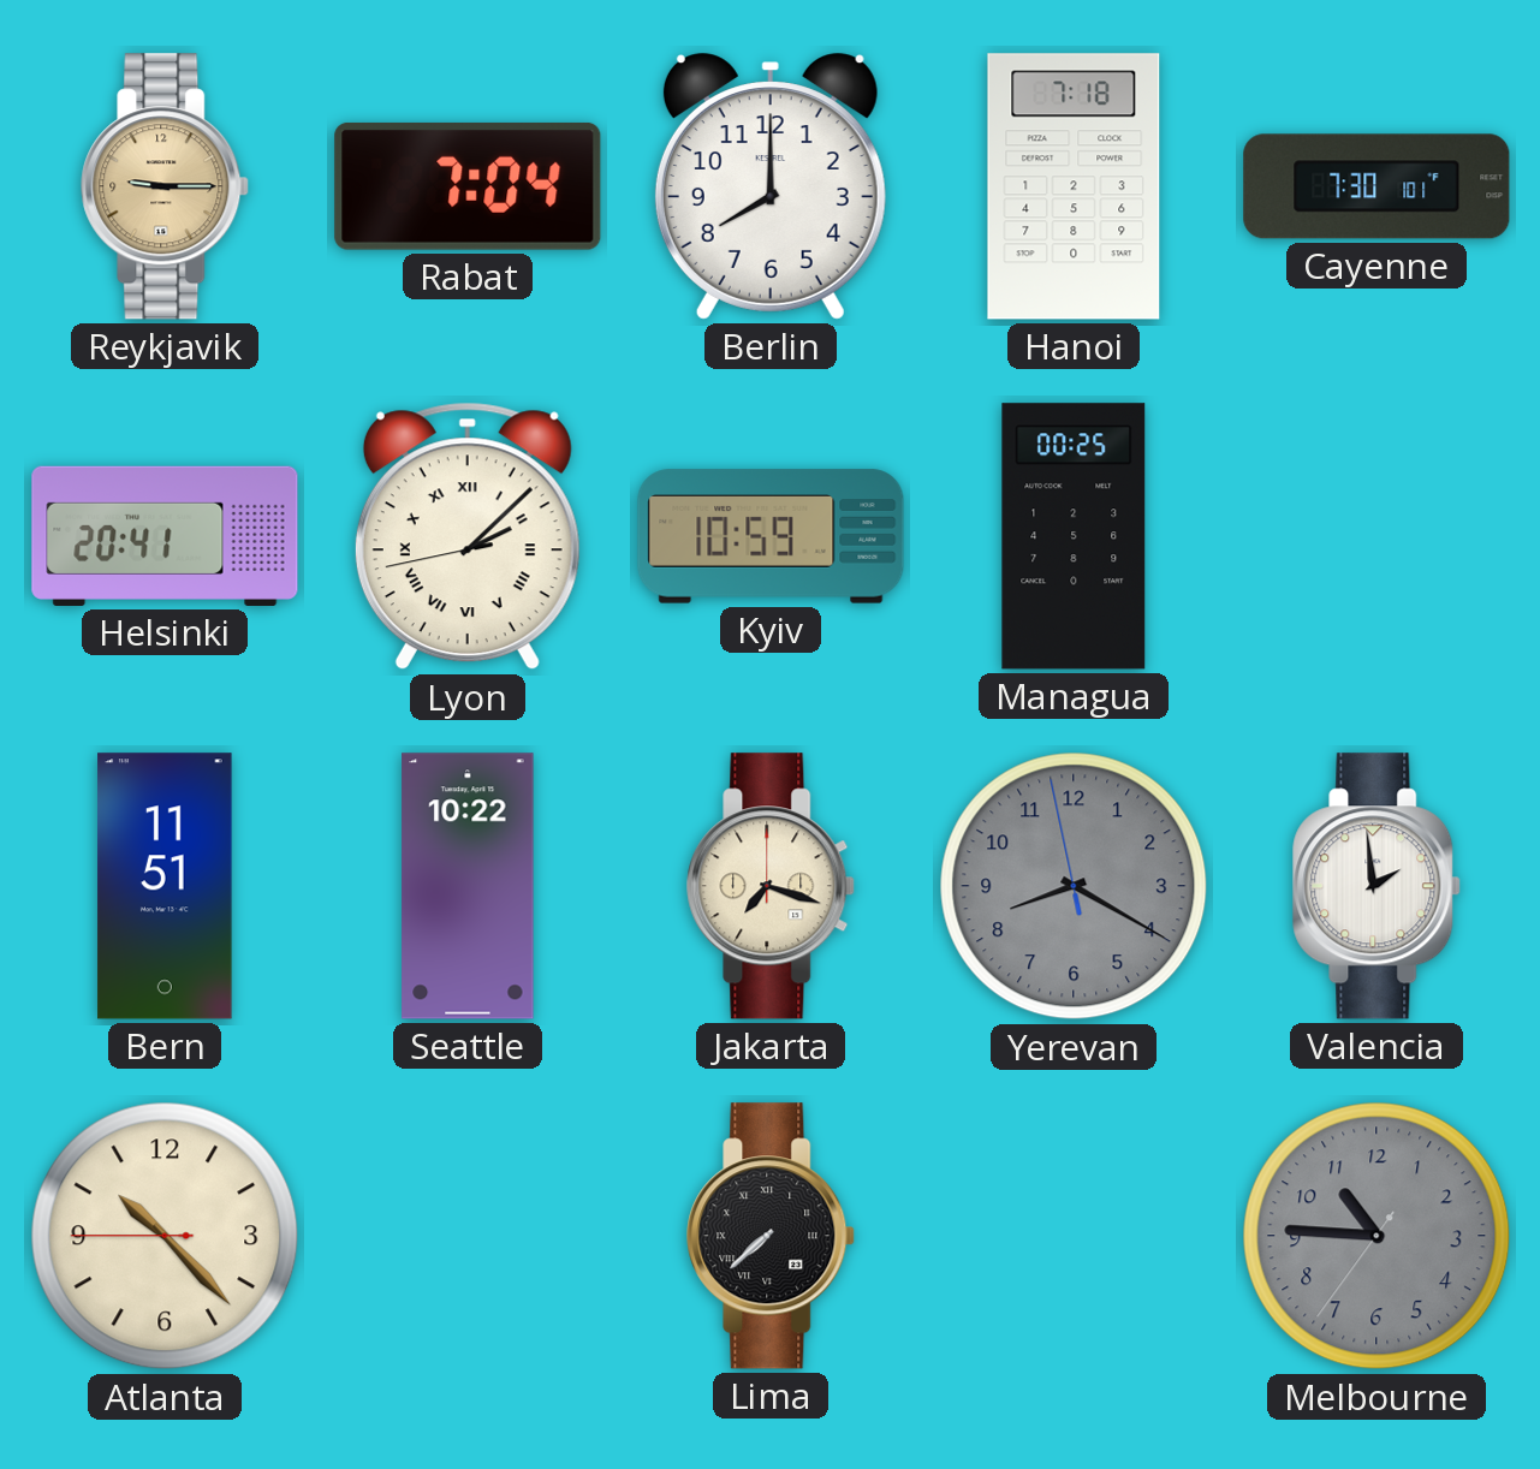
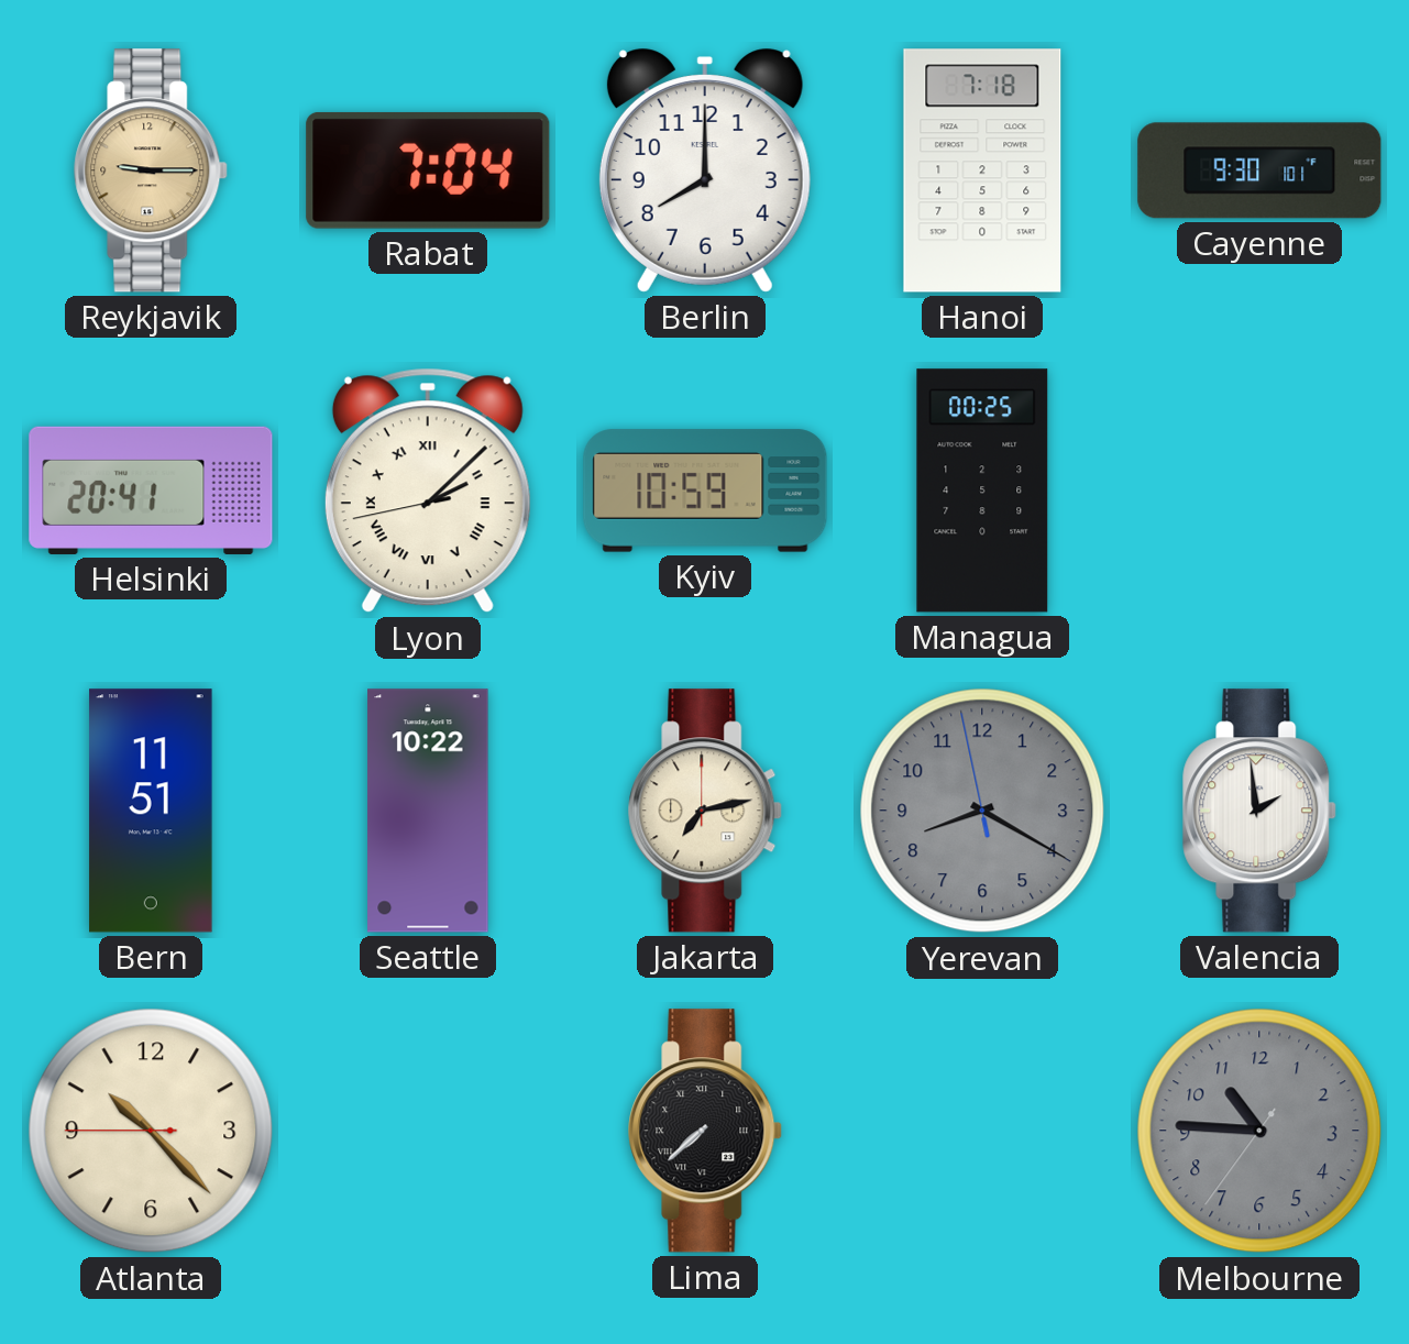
Cayenne: 7:30 -> 9:30
Jakarta: 7:18 -> 7:13
